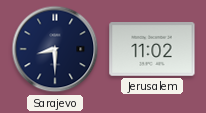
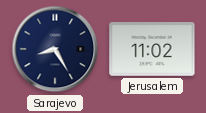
Sarajevo: 8:30 -> 8:25
